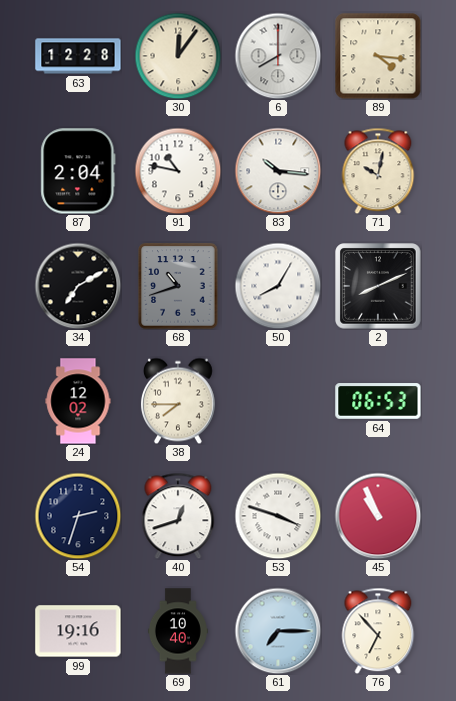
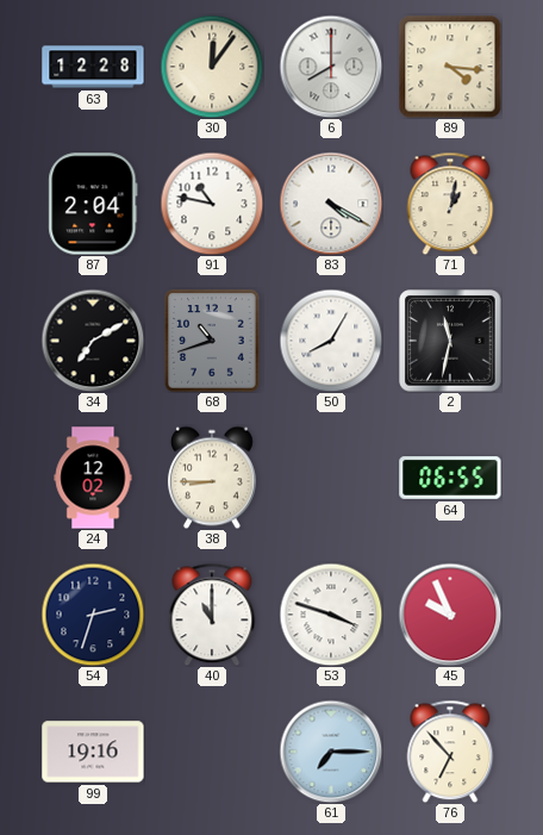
83: 10:16 -> 4:20
71: 10:02 -> 1:02
2: 8:11 -> 11:32
38: 7:45 -> 8:45
64: 06:53 -> 06:55
40: 12:42 -> 11:00
45: 10:56 -> 9:56
69: 10:40 -> none
